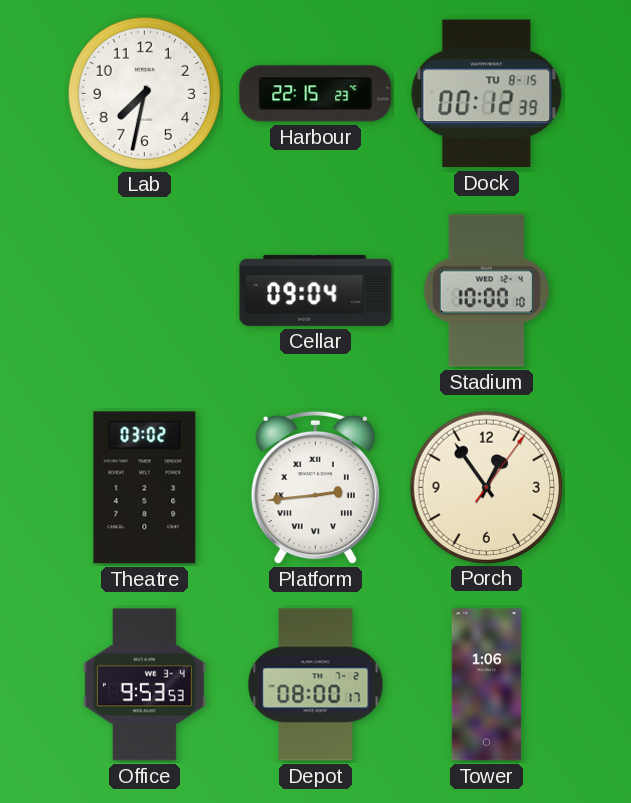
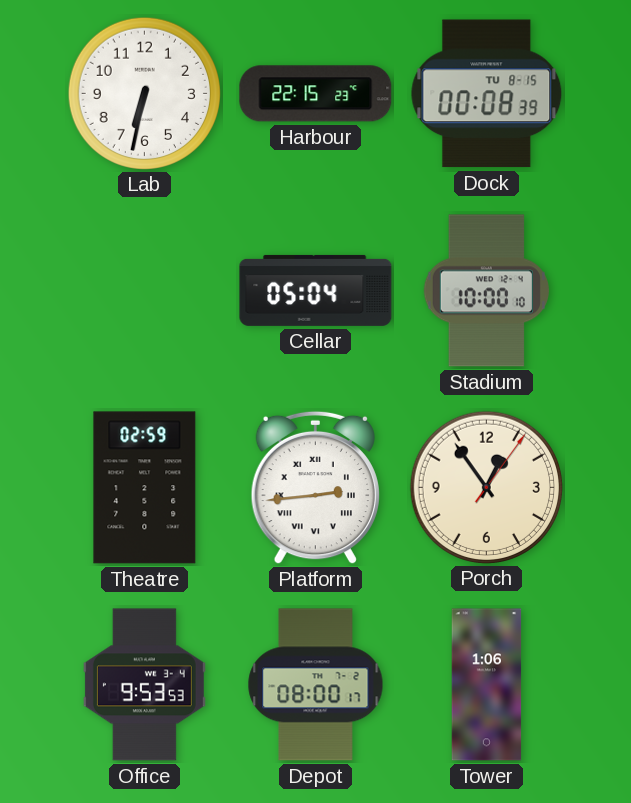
Lab: 7:32 -> 6:32
Dock: 00:12 -> 00:08
Cellar: 09:04 -> 05:04
Theatre: 03:02 -> 02:59
